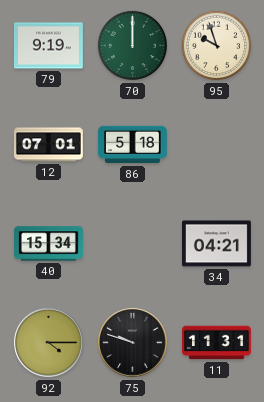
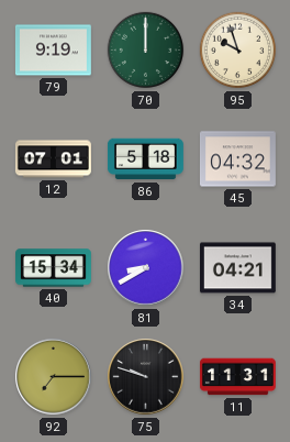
45: none -> 04:32
81: none -> 8:40
92: 4:15 -> 7:15
